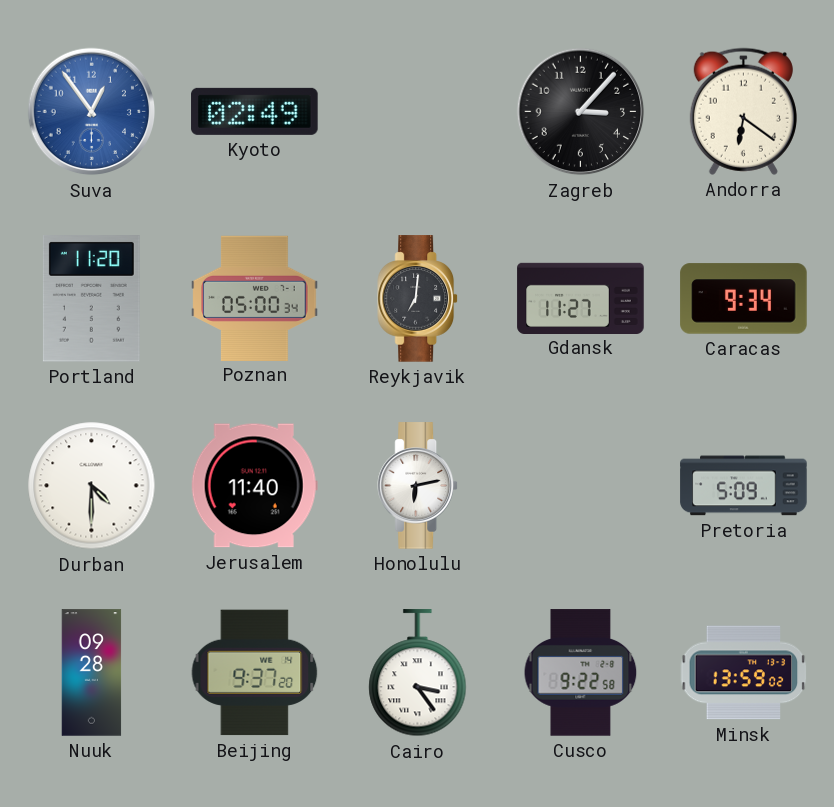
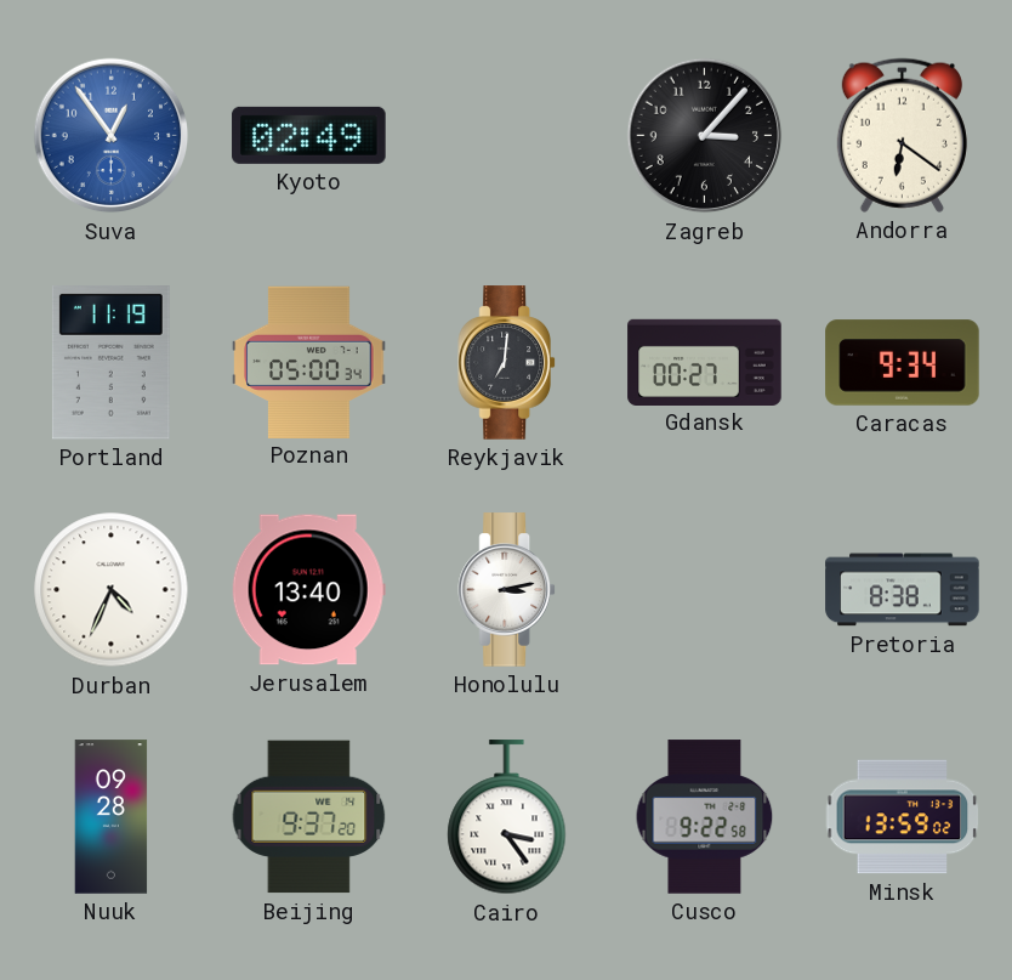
Portland: 11:20 -> 11:19
Gdansk: 11:27 -> 00:27
Durban: 4:30 -> 4:34
Jerusalem: 11:40 -> 13:40
Honolulu: 6:13 -> 3:13
Pretoria: 5:09 -> 8:38
